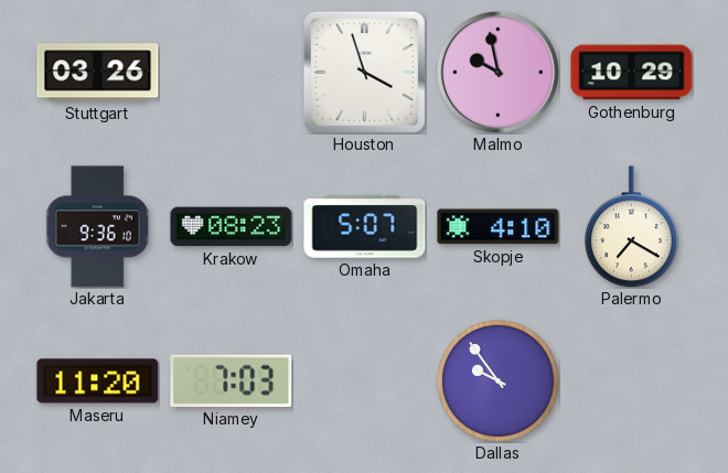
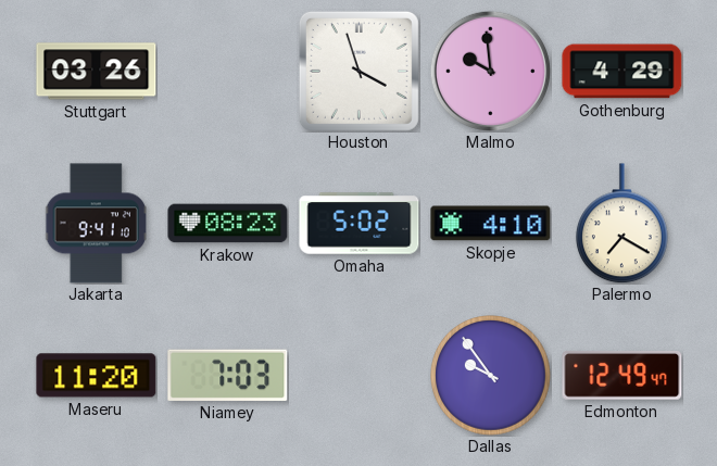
Malmo: 9:58 -> 9:59
Gothenburg: 10:29 -> 4:29
Jakarta: 9:36 -> 9:41
Omaha: 5:07 -> 5:02
Edmonton: none -> 12:49
